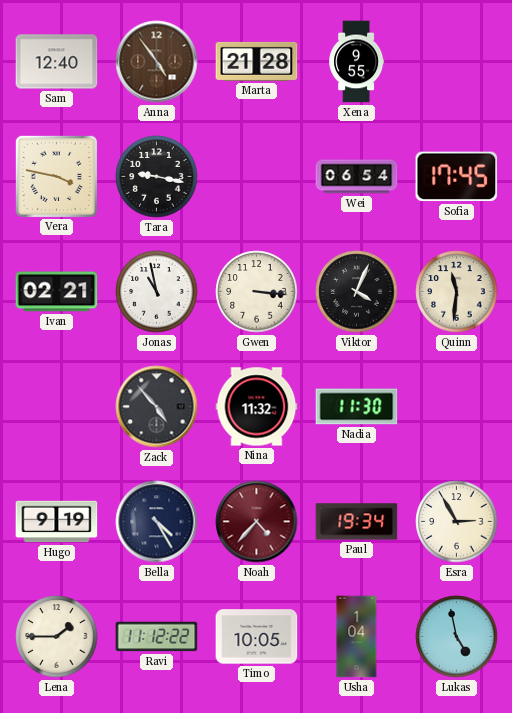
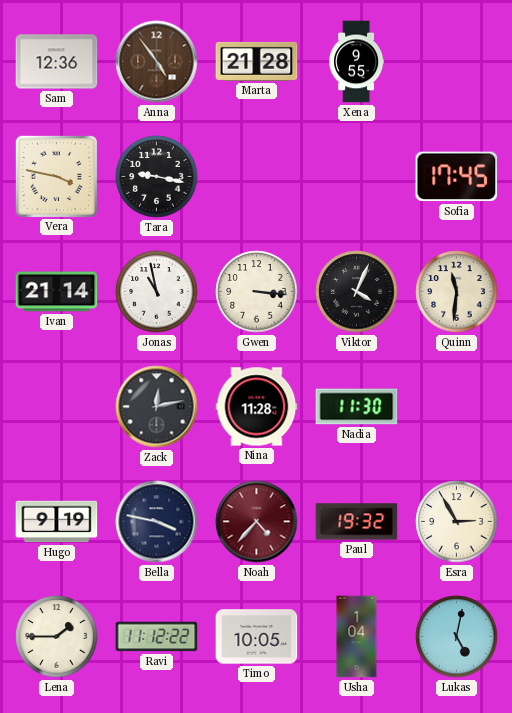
Sam: 12:40 -> 12:36
Wei: 06:54 -> none
Ivan: 02:21 -> 21:14
Zack: 4:53 -> 12:13
Nina: 11:32 -> 11:28
Bella: 4:25 -> 3:47
Paul: 19:34 -> 19:32
Lukas: 4:58 -> 5:02
